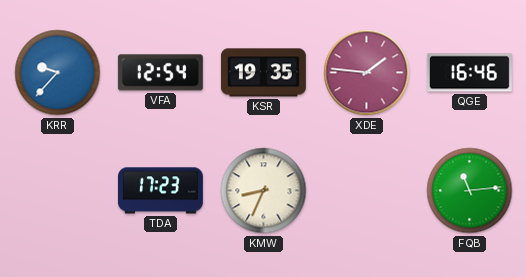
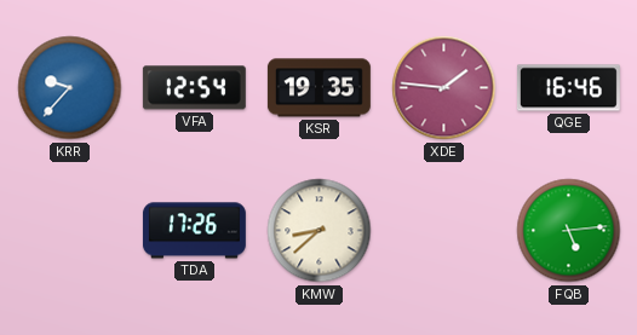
TDA: 17:23 -> 17:26
KMW: 8:34 -> 8:38
FQB: 11:14 -> 5:14
